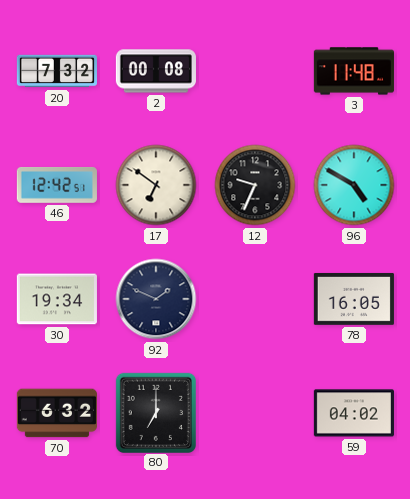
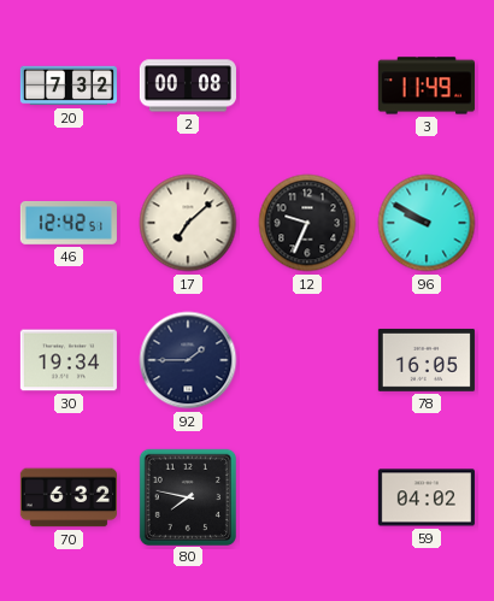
3: 11:48 -> 11:49
17: 6:51 -> 7:08
96: 4:50 -> 9:50
92: 1:49 -> 1:45
80: 7:00 -> 7:47
